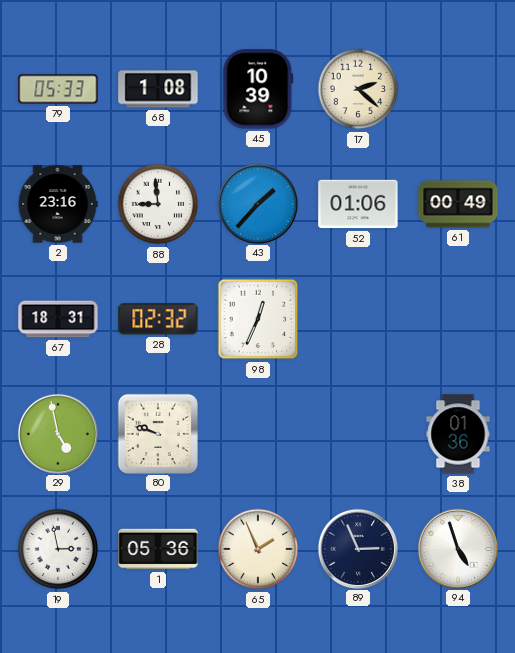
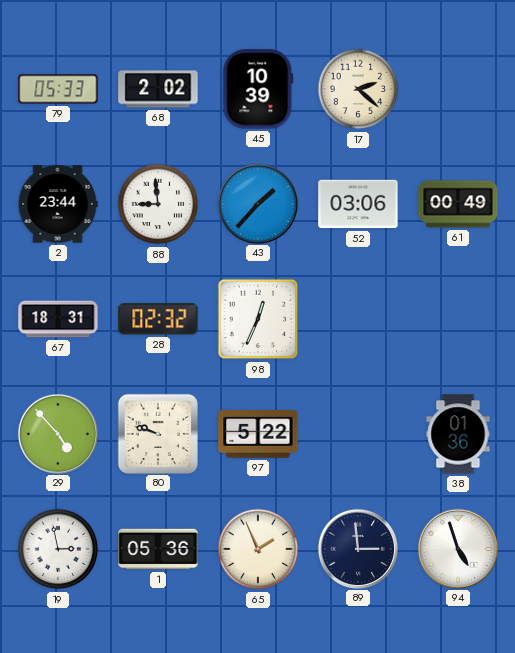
68: 1:08 -> 2:02
2: 23:16 -> 23:44
52: 01:06 -> 03:06
29: 4:58 -> 4:53
97: none -> 5:22
89: 2:56 -> 2:59
